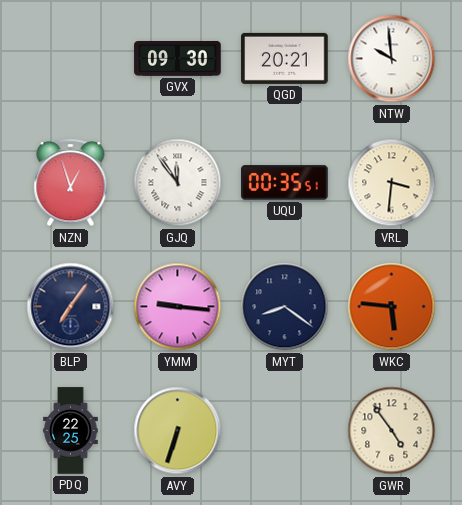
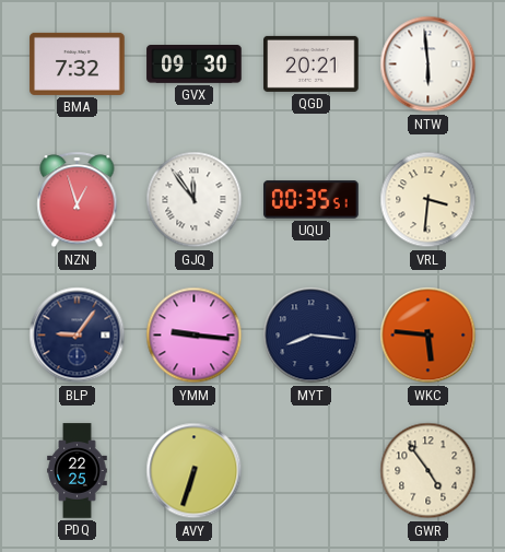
BMA: none -> 7:32
NTW: 9:59 -> 5:59
BLP: 7:06 -> 9:06
MYT: 8:21 -> 8:16
